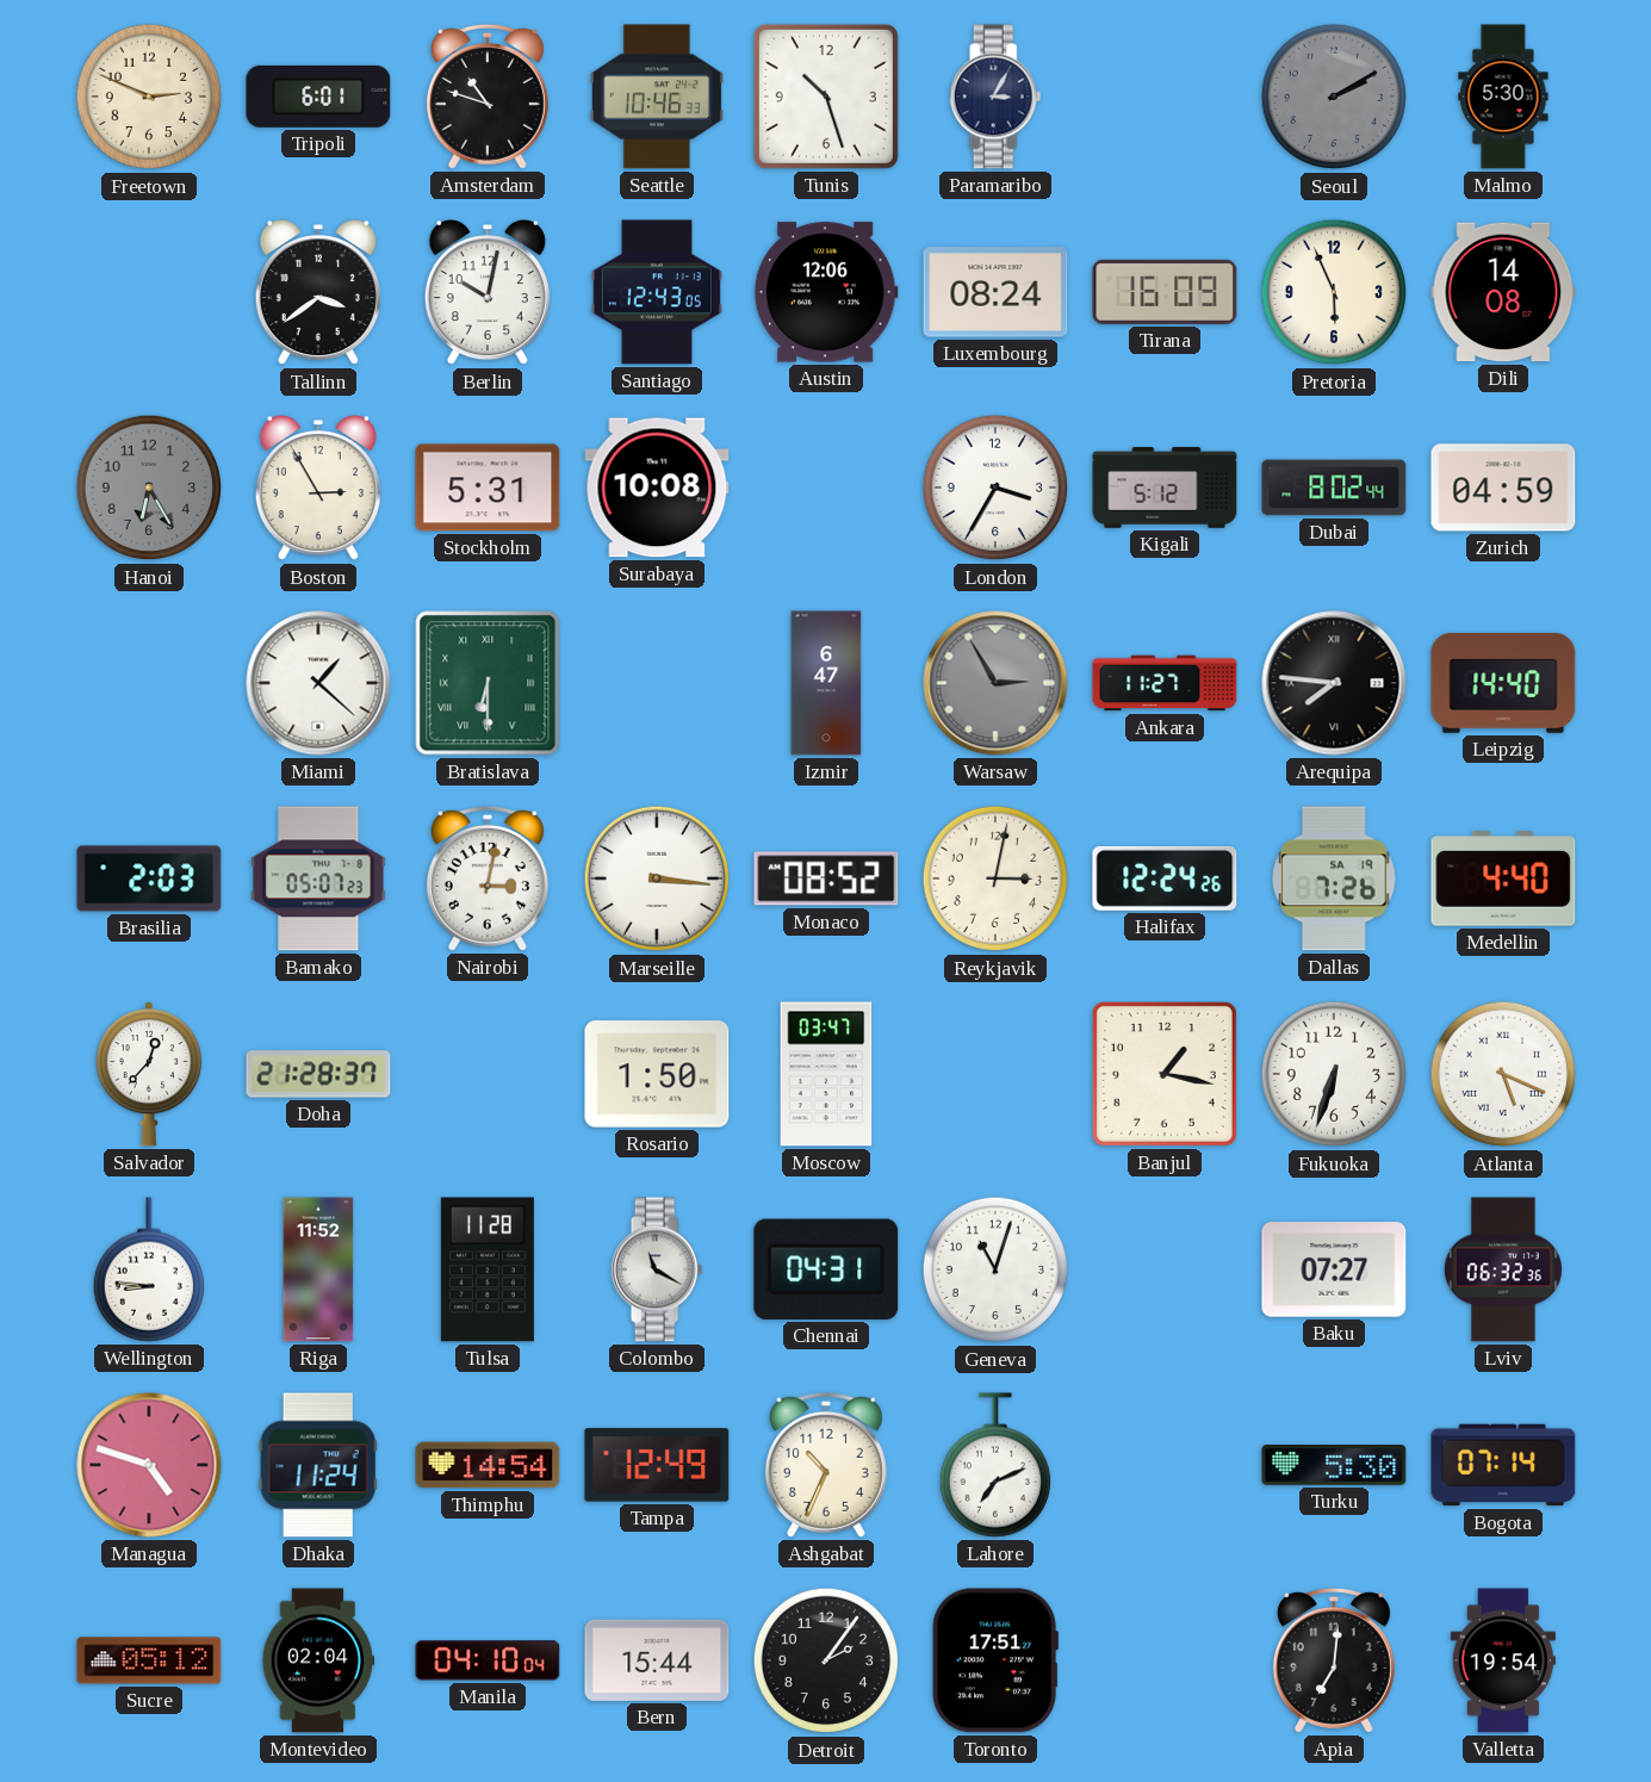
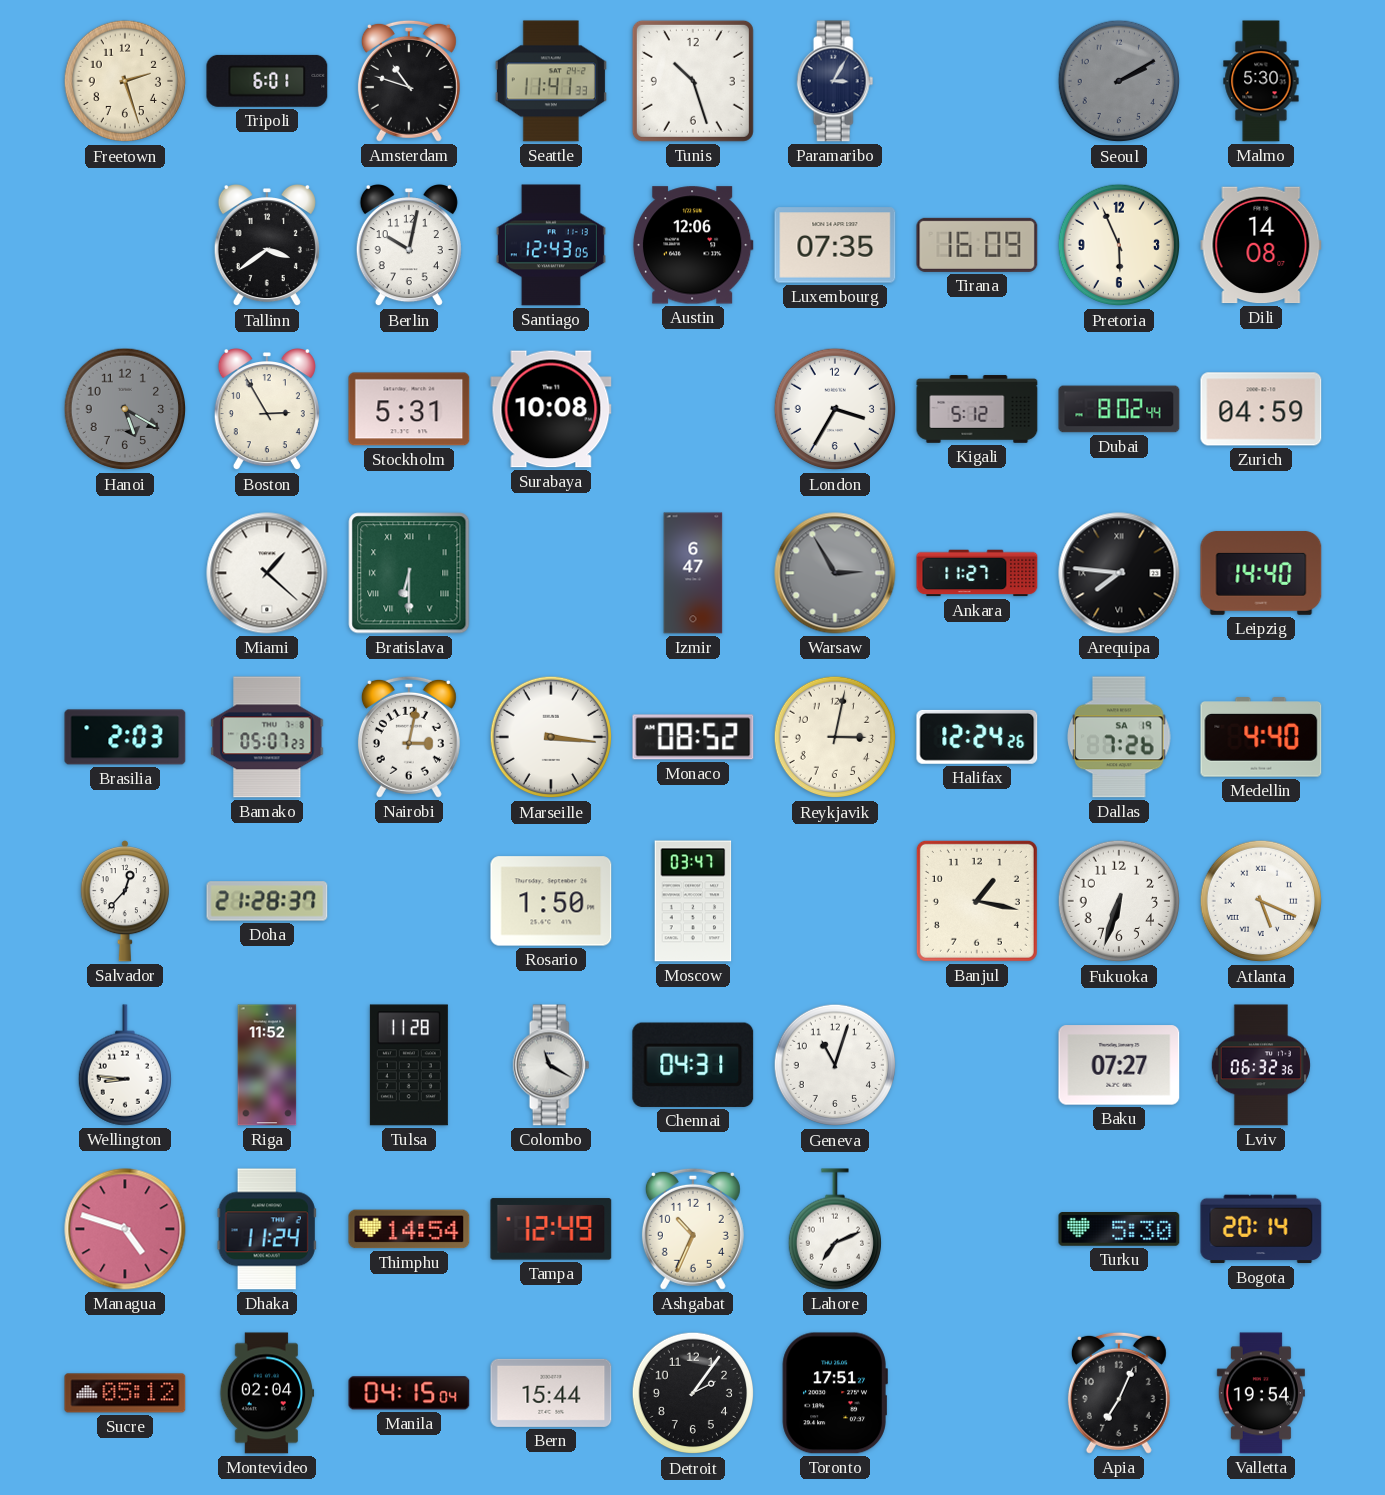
Freetown: 2:49 -> 2:27
Seattle: 10:46 -> 11:41
Luxembourg: 08:24 -> 07:35
Hanoi: 6:25 -> 5:20
Bogota: 07:14 -> 20:14
Manila: 04:10 -> 04:15
Apia: 7:01 -> 7:04
